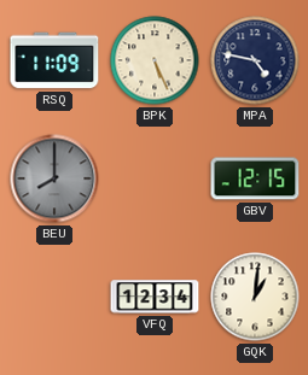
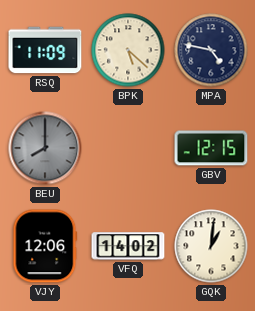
BPK: 5:26 -> 5:22
VJY: none -> 12:06
VFQ: 12:34 -> 14:02
